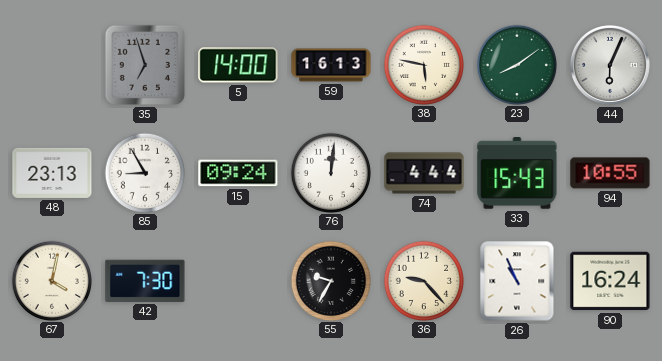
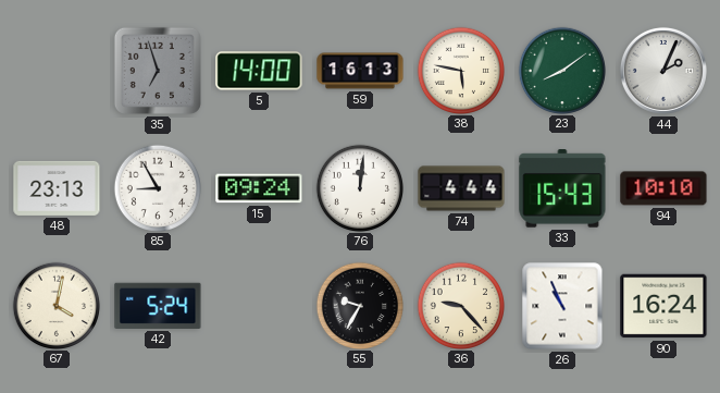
44: 6:04 -> 2:04
94: 10:55 -> 10:10
42: 7:30 -> 5:24
